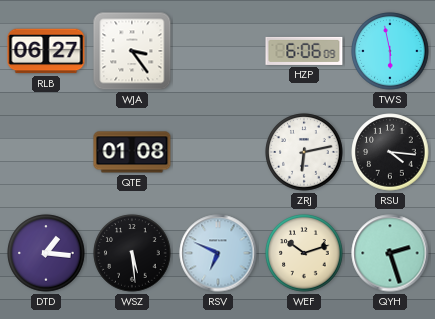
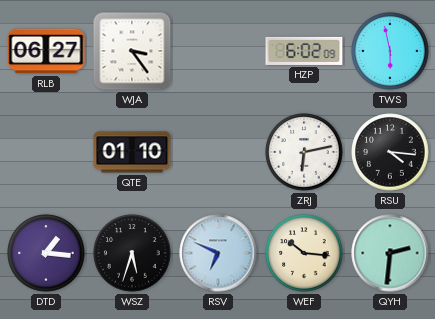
HZP: 6:06 -> 6:02
QTE: 01:08 -> 01:10
WSZ: 5:29 -> 5:33
WEF: 10:12 -> 10:16
QYH: 2:27 -> 2:31
